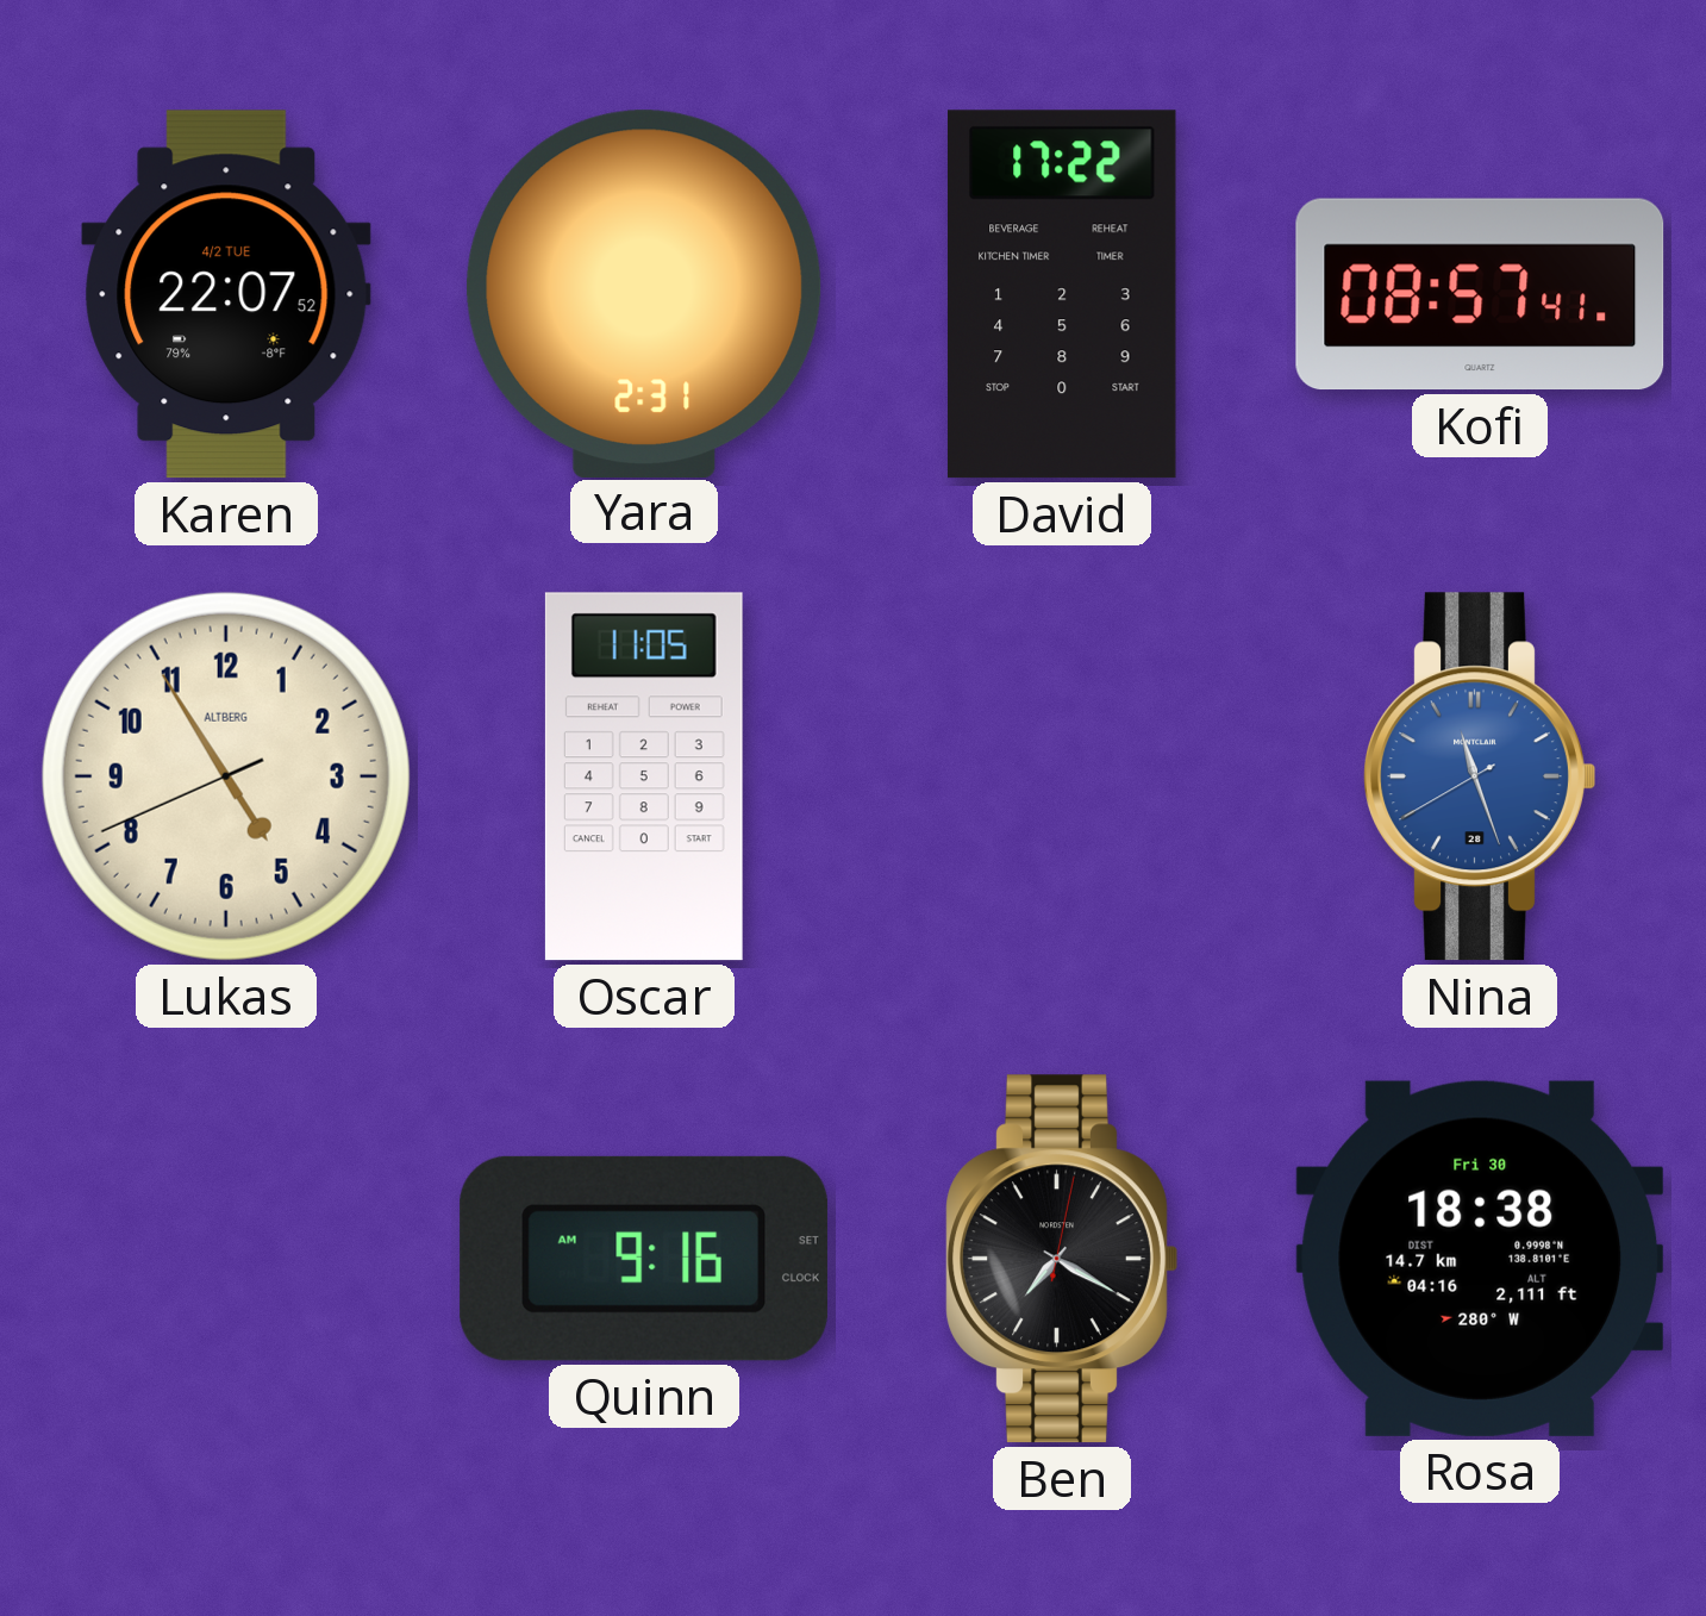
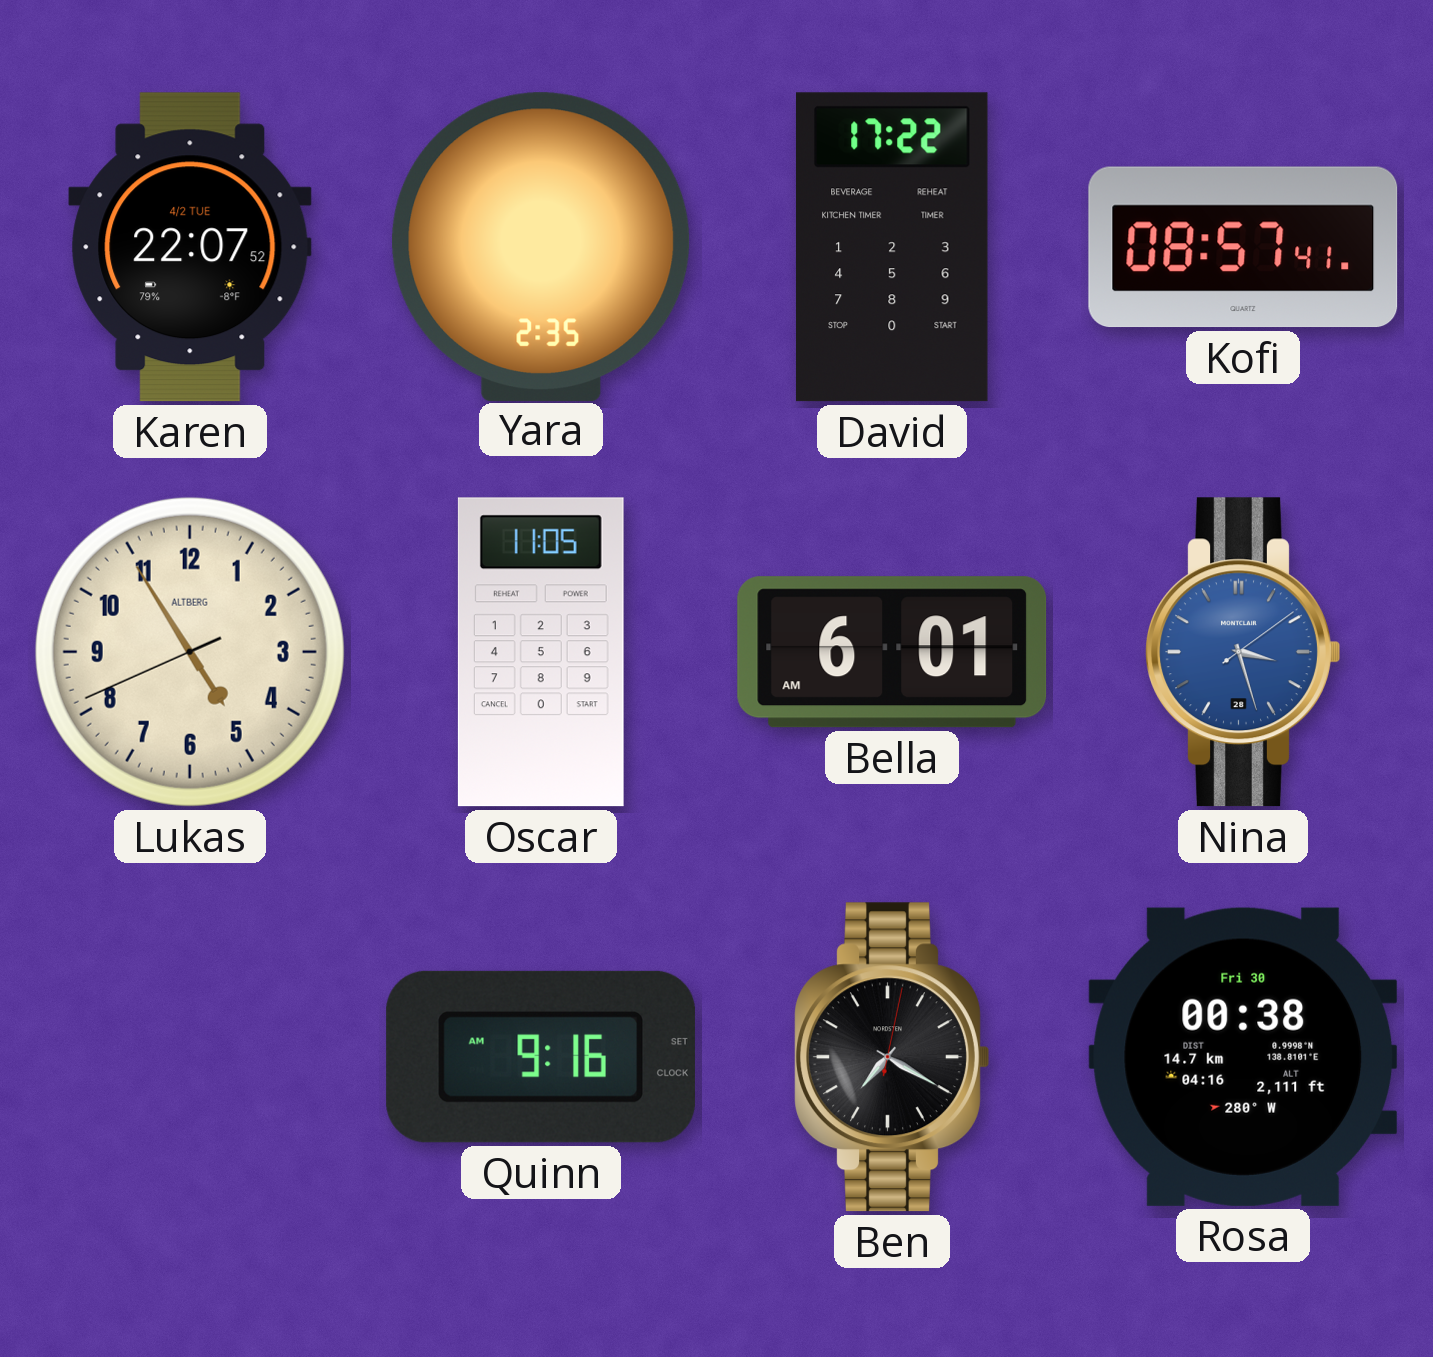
Yara: 2:31 -> 2:35
Bella: none -> 6:01
Nina: 11:26 -> 3:27
Rosa: 18:38 -> 00:38
